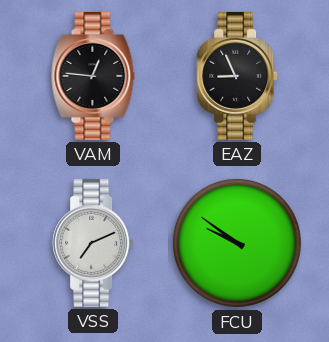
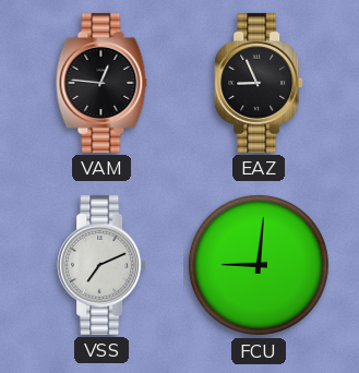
FCU: 9:51 -> 9:01
